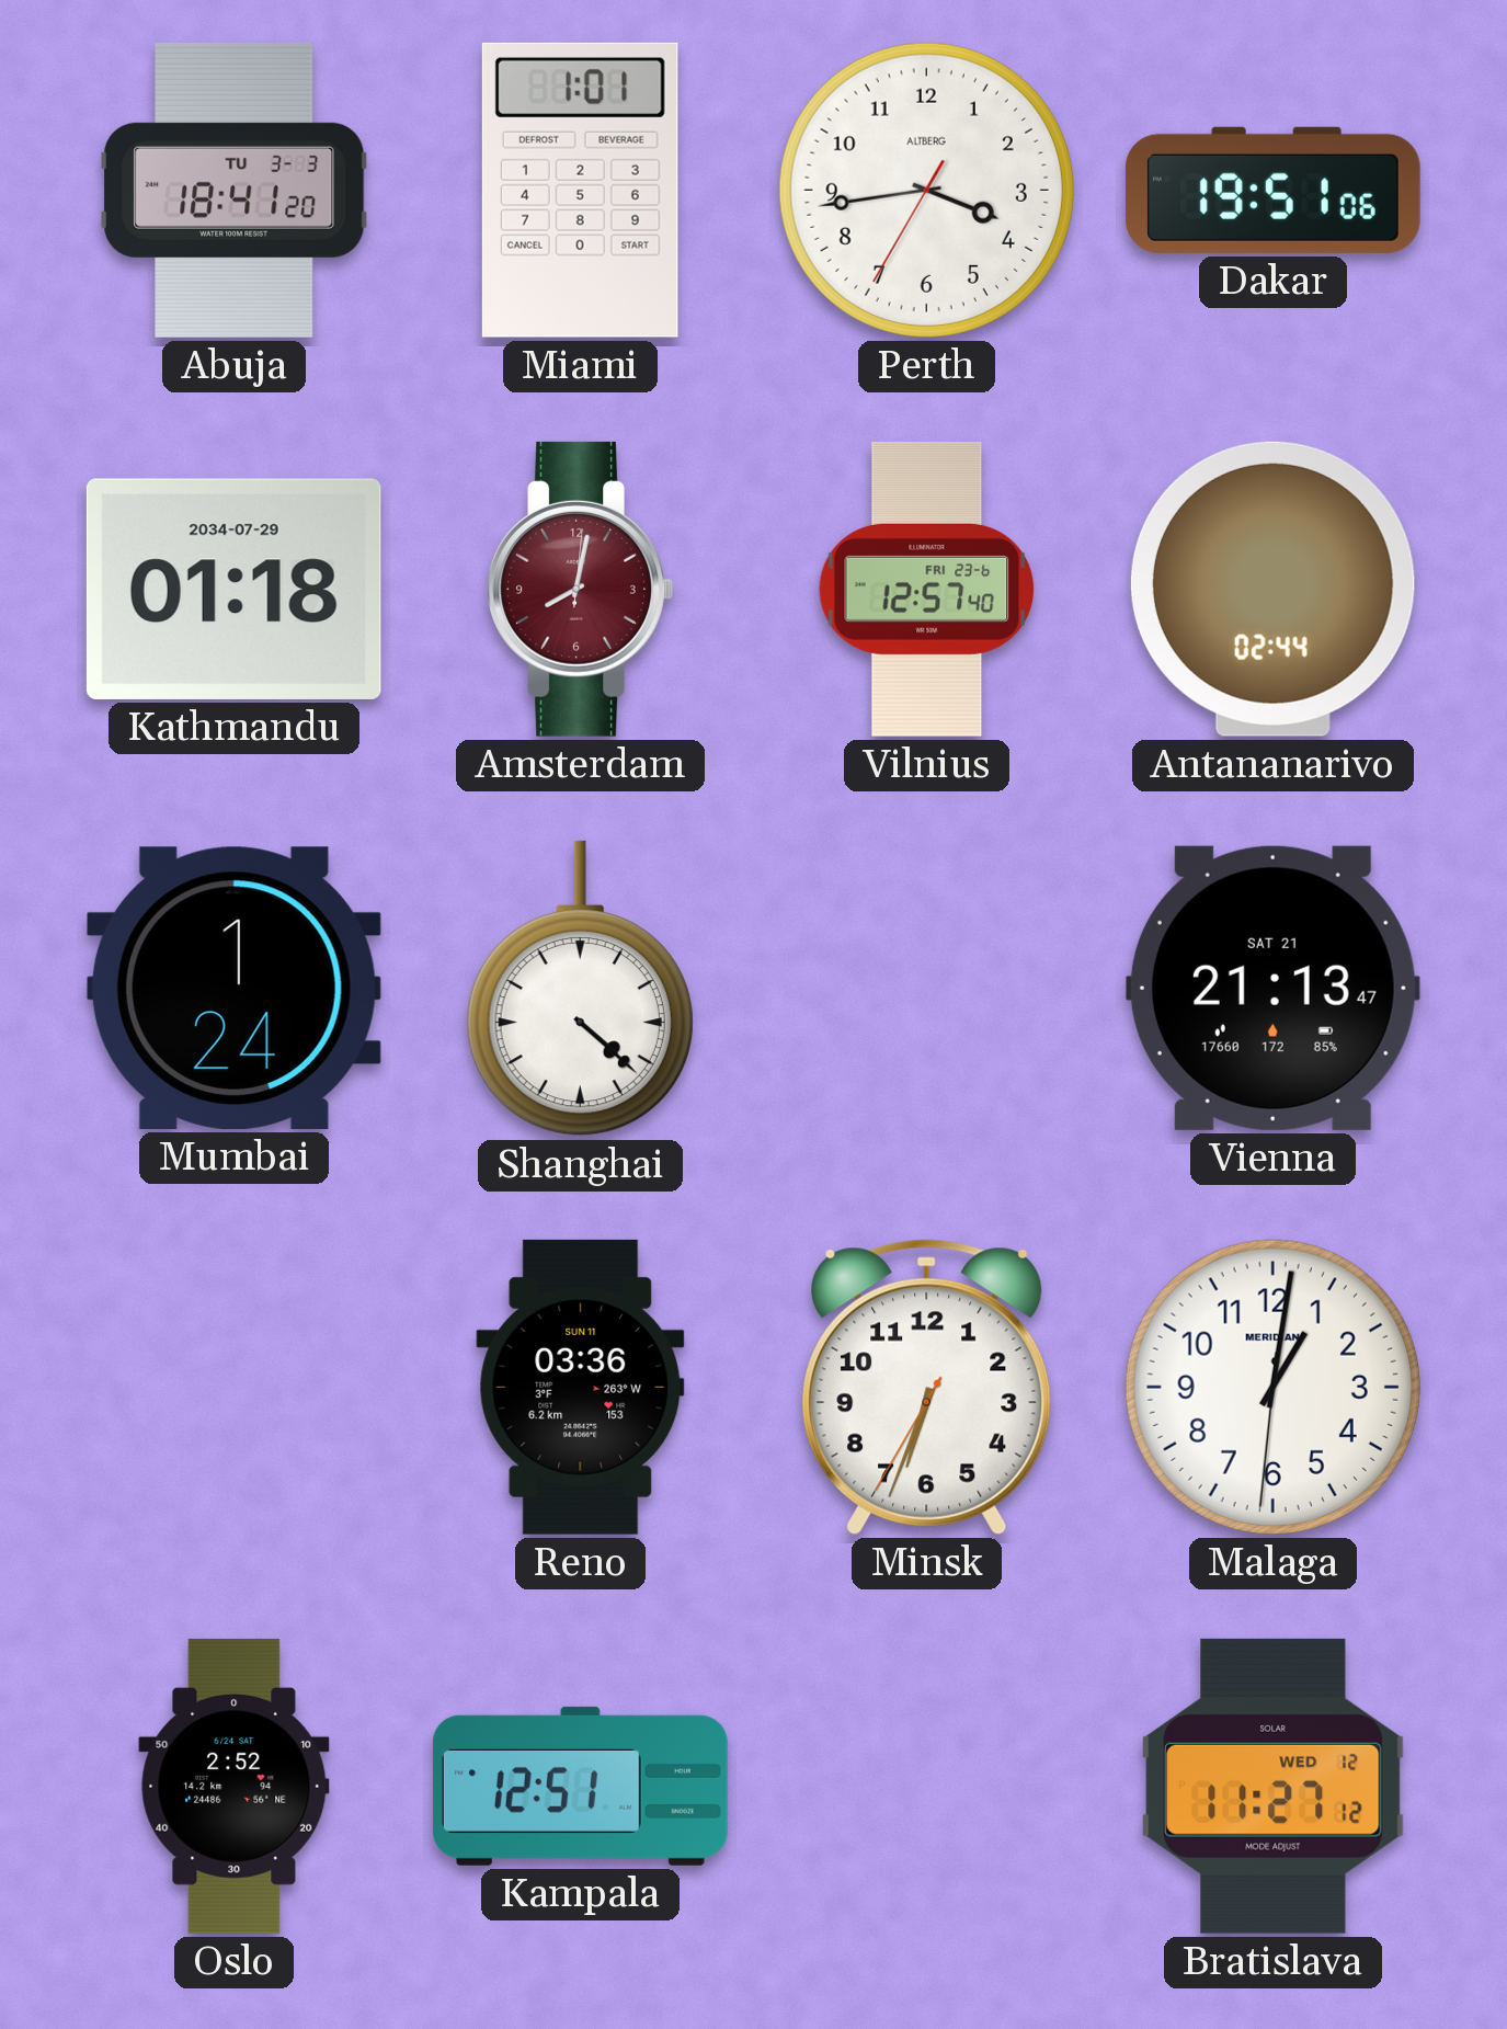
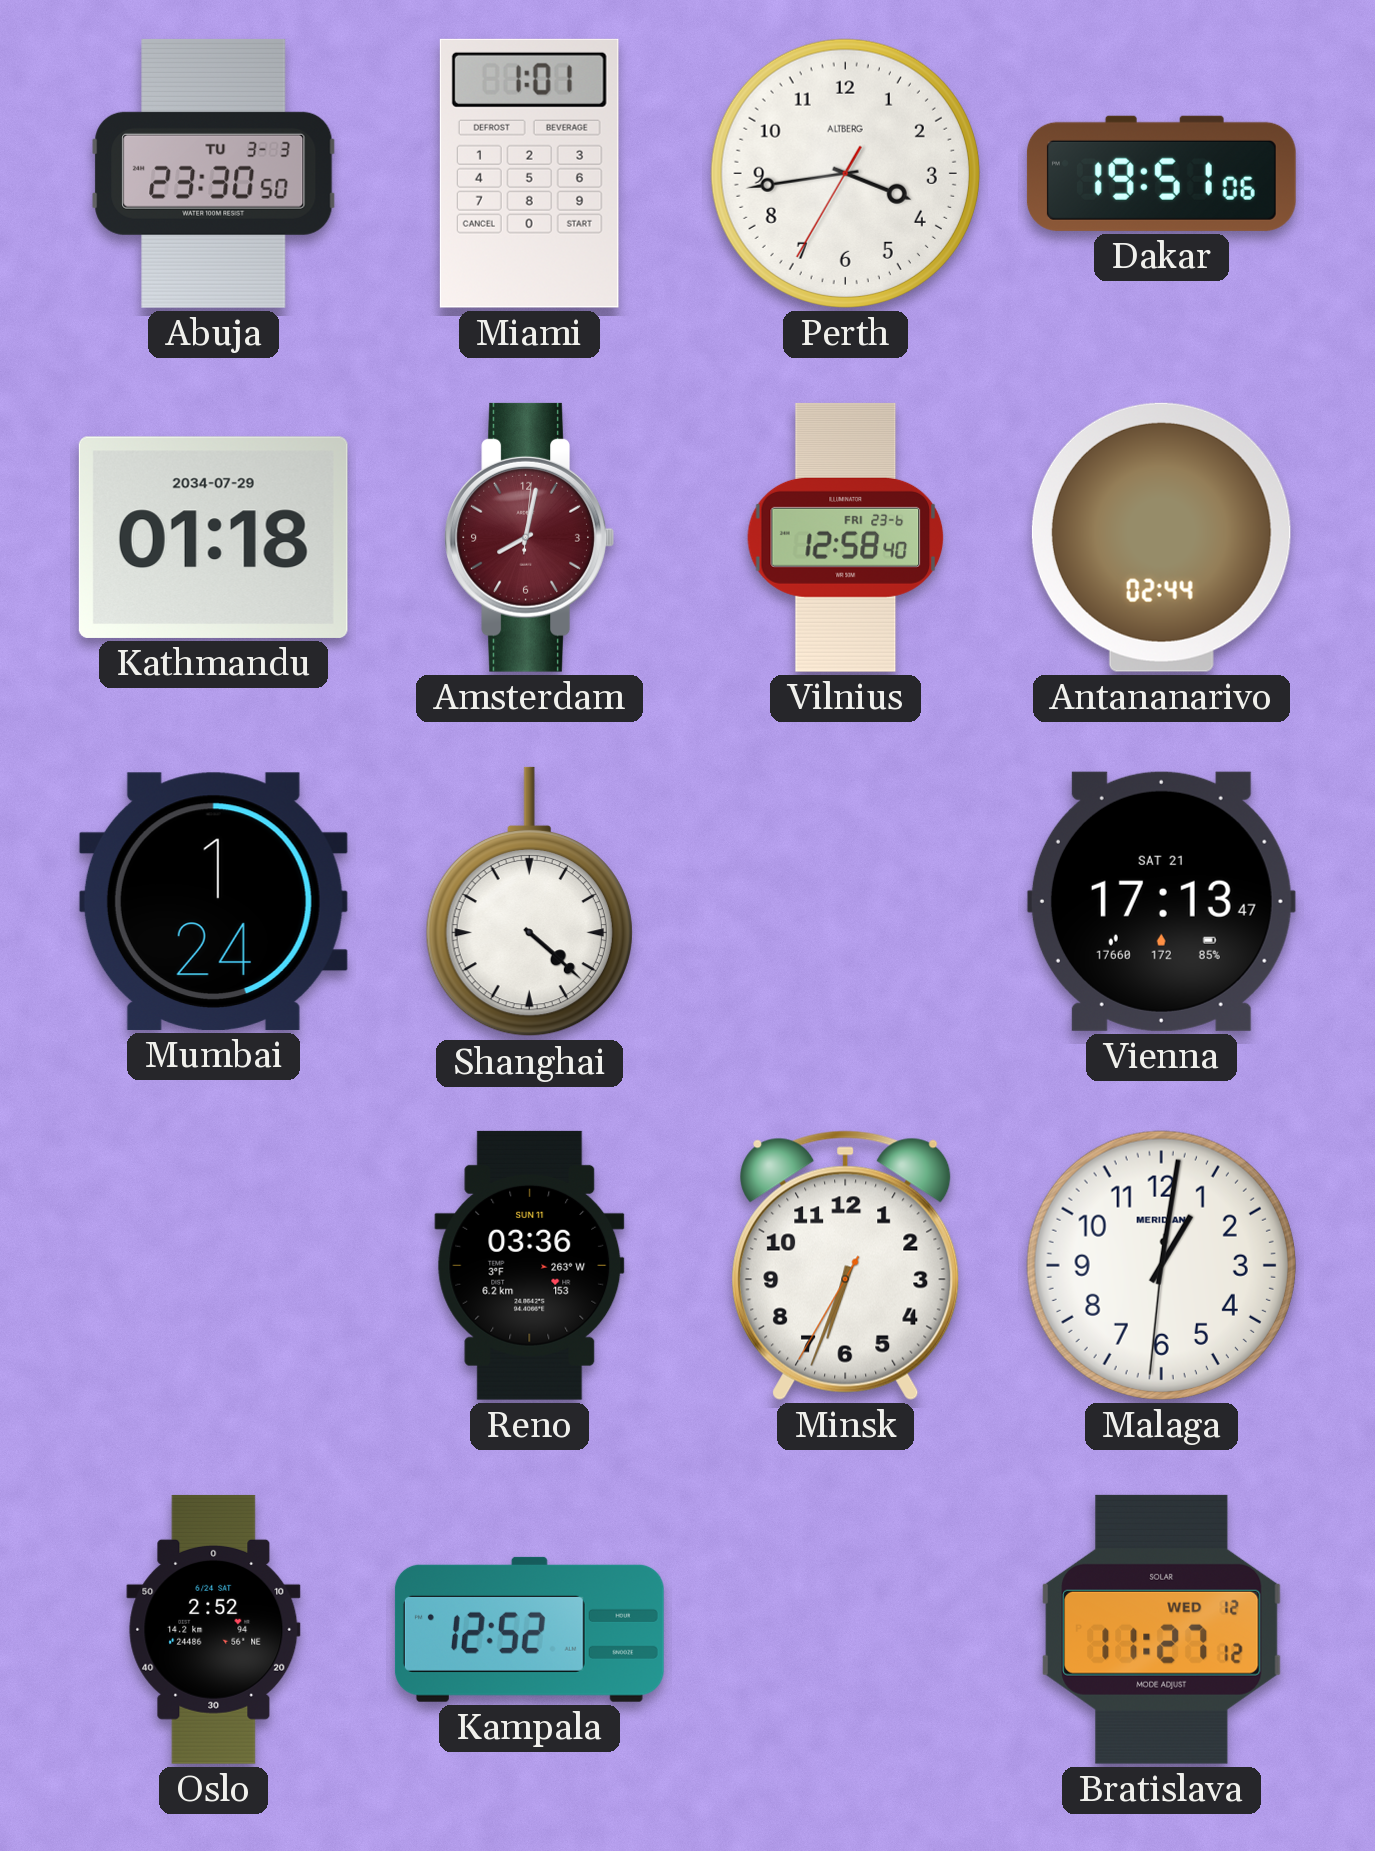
Abuja: 18:41 -> 23:30
Vilnius: 12:57 -> 12:58
Vienna: 21:13 -> 17:13
Kampala: 12:51 -> 12:52
